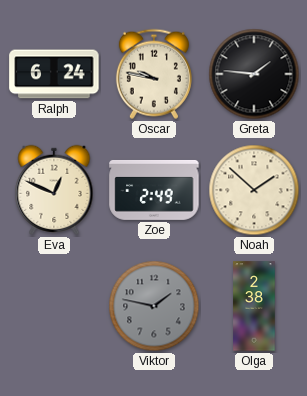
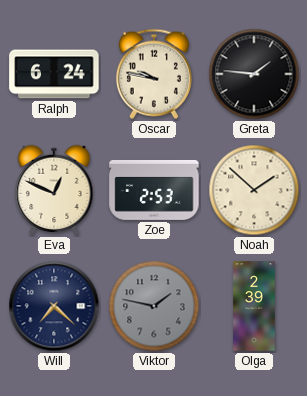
Zoe: 2:49 -> 2:53
Will: none -> 7:22
Olga: 2:38 -> 2:39
